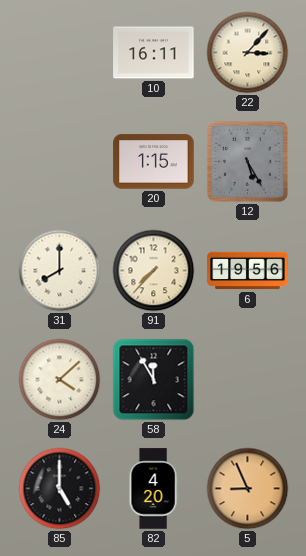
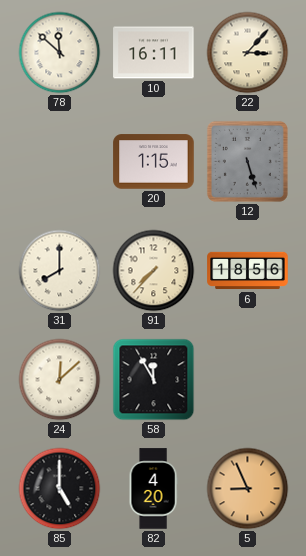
78: none -> 11:52
12: 5:25 -> 5:27
6: 19:56 -> 18:56
24: 4:08 -> 12:08
